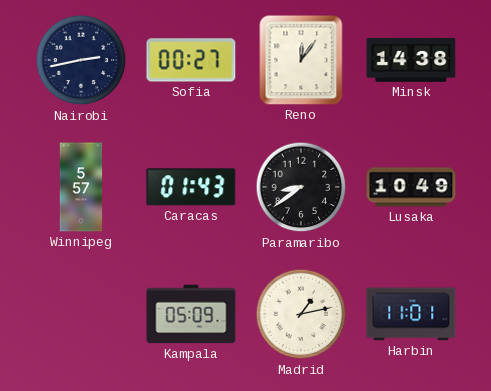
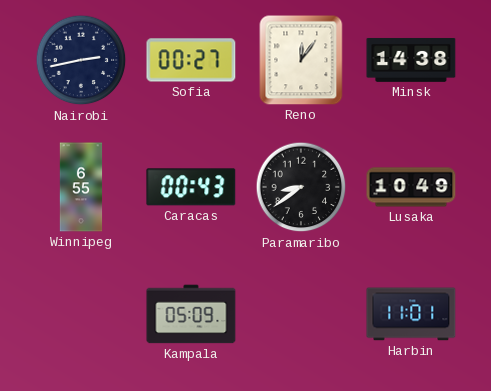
Winnipeg: 5:57 -> 6:55
Caracas: 01:43 -> 00:43
Madrid: 1:13 -> none
